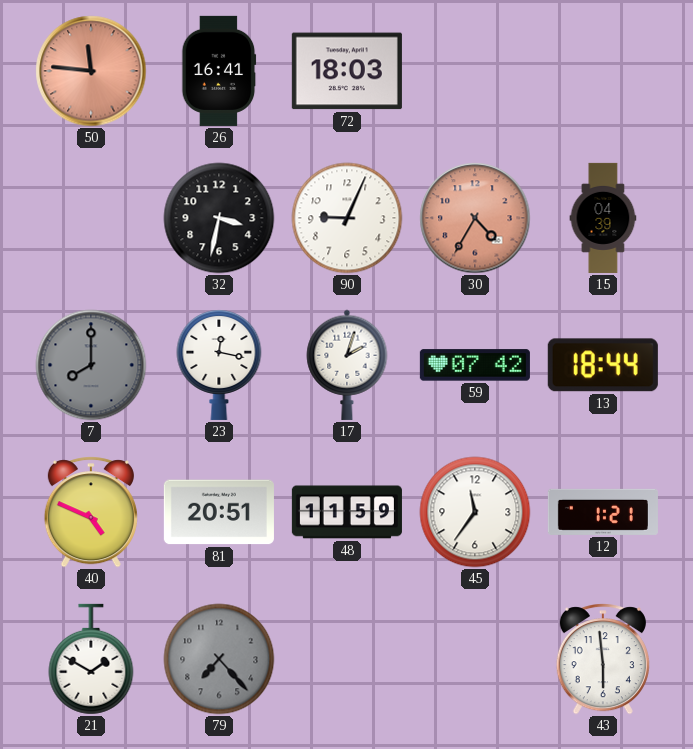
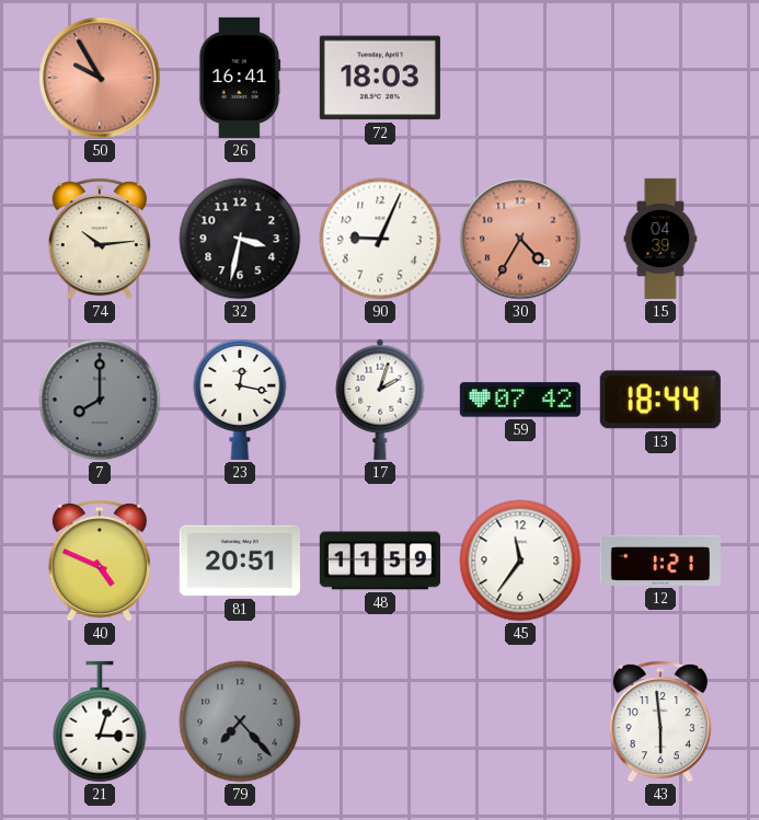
50: 11:46 -> 9:55
74: none -> 10:14
21: 1:50 -> 3:03
